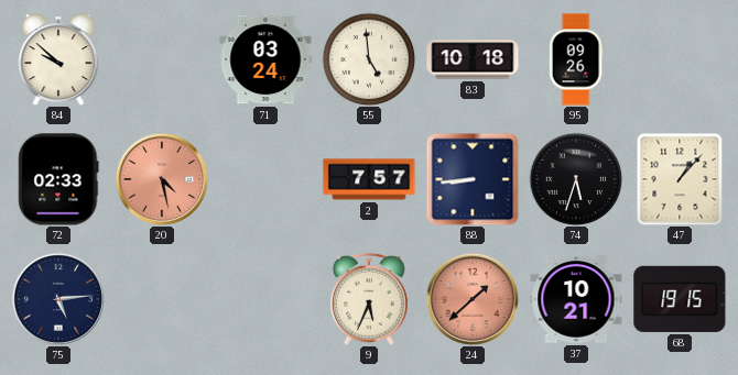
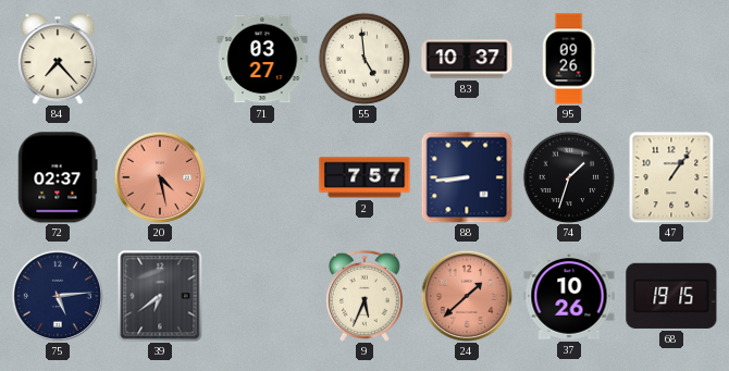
84: 9:52 -> 7:23
71: 03:24 -> 03:27
83: 10:18 -> 10:37
72: 02:33 -> 02:37
74: 5:33 -> 1:33
47: 1:07 -> 1:06
39: none -> 6:39
37: 10:21 -> 10:26
